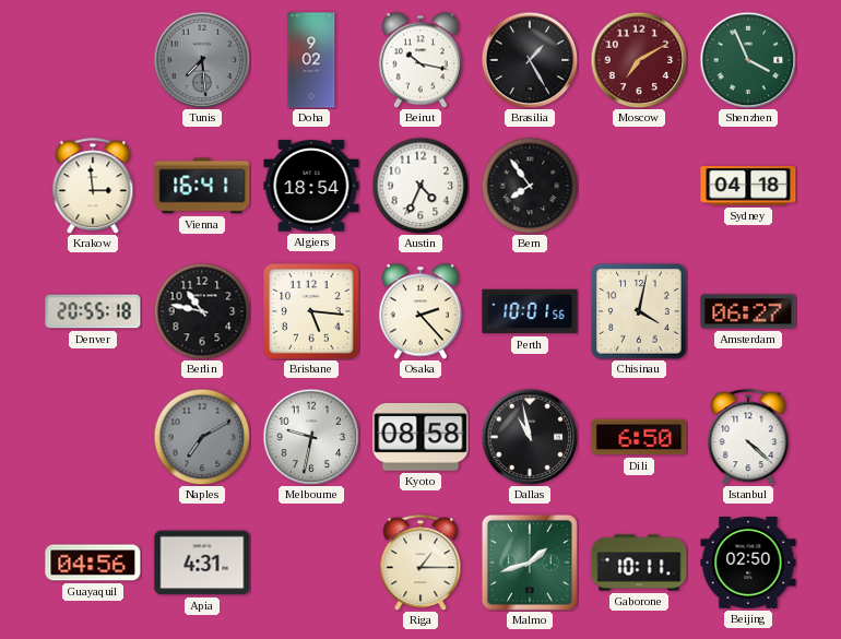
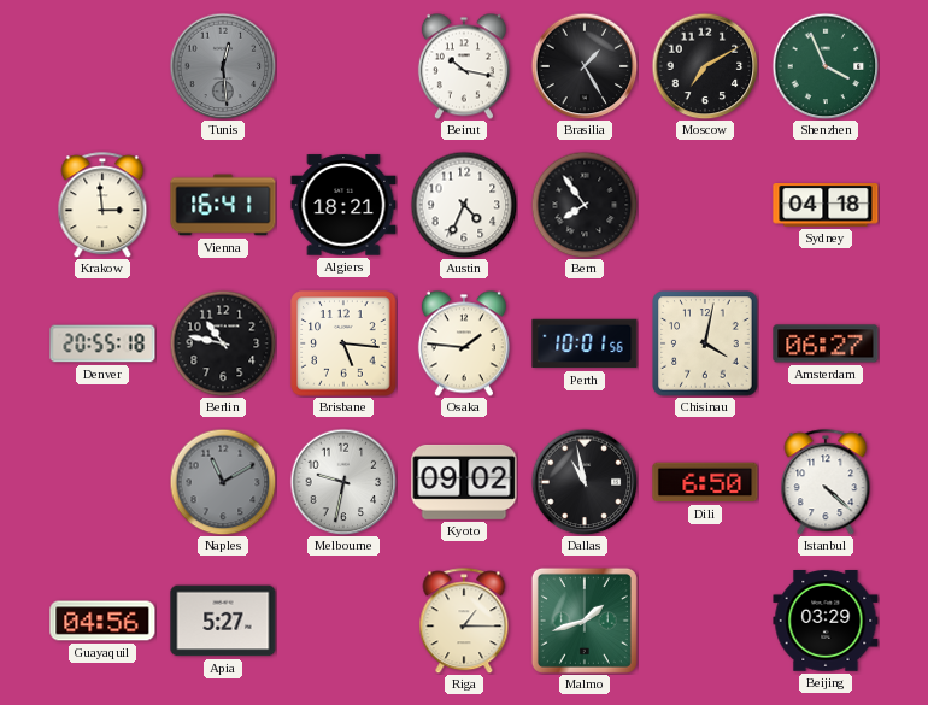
Tunis: 7:29 -> 12:29
Doha: 9:02 -> none
Moscow dial: burgundy -> black
Algiers: 18:54 -> 18:21
Osaka: 2:23 -> 1:46
Naples: 7:10 -> 11:10
Kyoto: 08:58 -> 09:02
Apia: 4:31 -> 5:27
Gaborone: 10:11 -> none
Beijing: 02:50 -> 03:29
